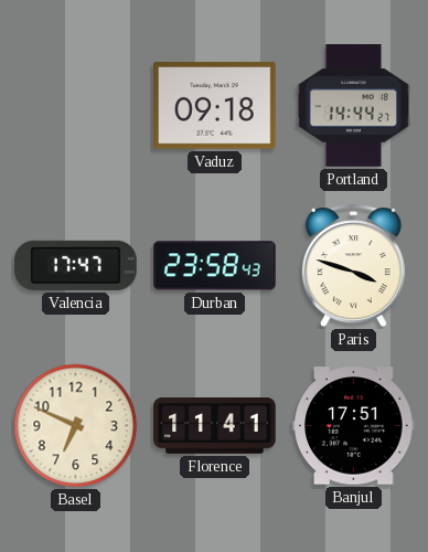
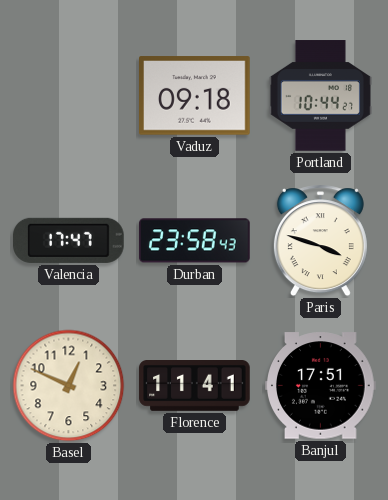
Portland: 14:44 -> 10:44
Basel: 6:49 -> 12:49
